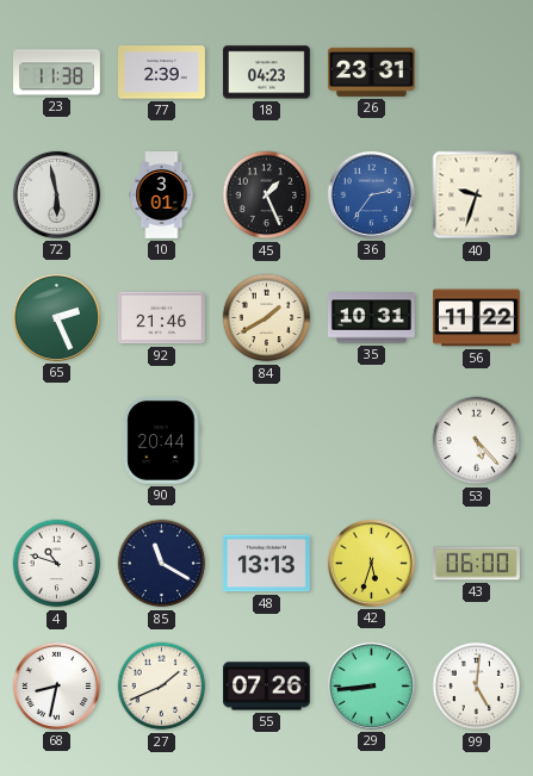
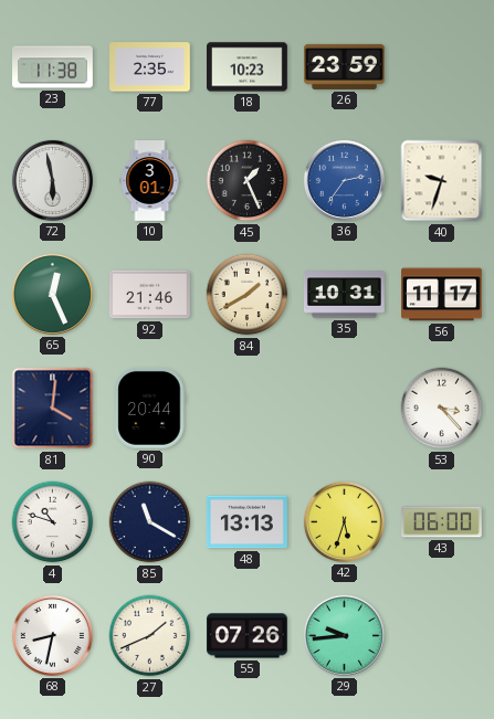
77: 2:39 -> 2:35
18: 04:23 -> 10:23
26: 23:31 -> 23:59
65: 2:26 -> 12:26
56: 11:22 -> 11:17
81: none -> 4:01
53: 5:23 -> 3:23
29: 8:44 -> 9:44
99: 5:01 -> none
